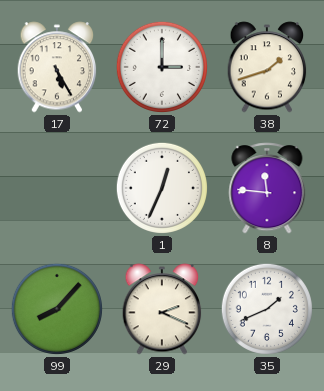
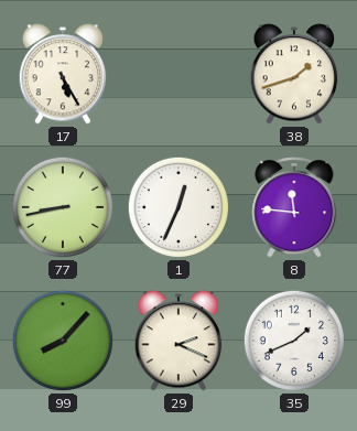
72: 3:00 -> none
77: none -> 8:43
